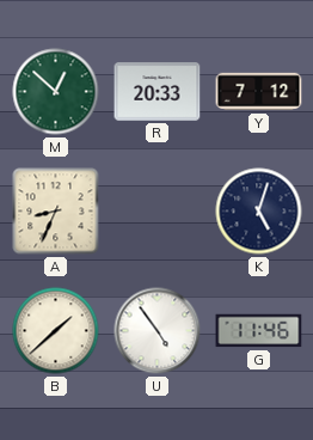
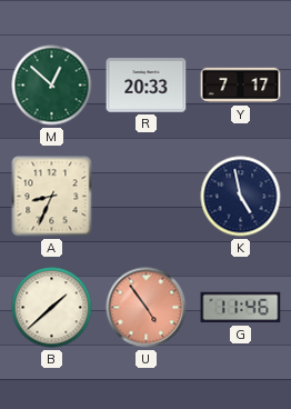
Y: 7:12 -> 7:17
K: 5:03 -> 4:58
U dial: white -> salmon
